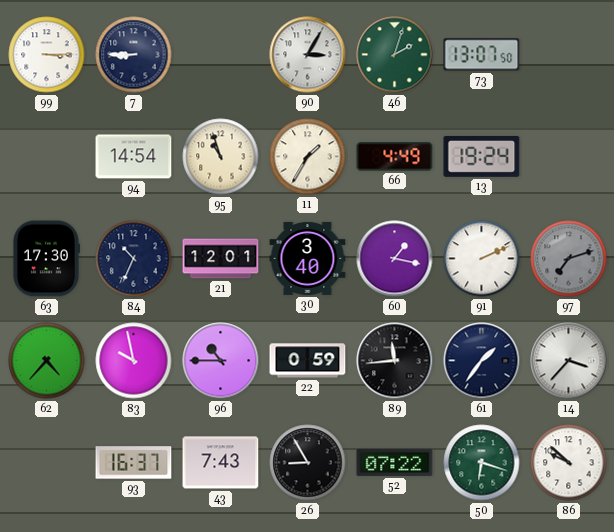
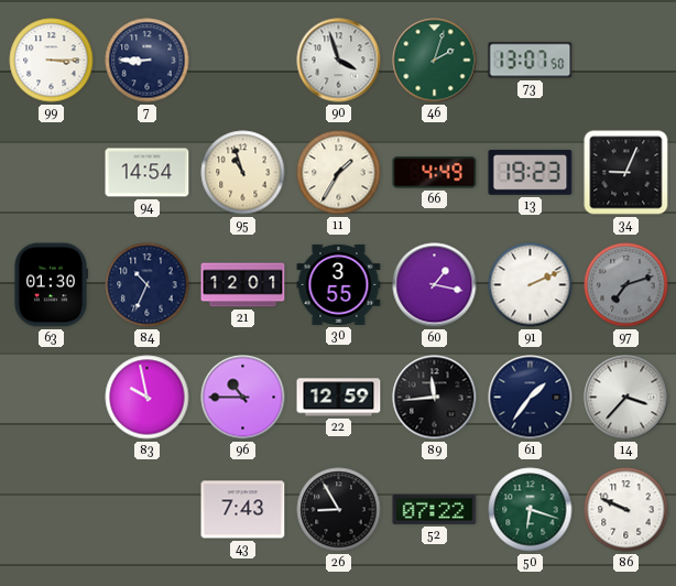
90: 3:05 -> 3:57
13: 19:24 -> 19:23
34: none -> 9:04
63: 17:30 -> 01:30
30: 3:40 -> 3:55
62: 4:37 -> none
22: 0:59 -> 12:59
93: 16:37 -> none
86: 9:52 -> 9:49
